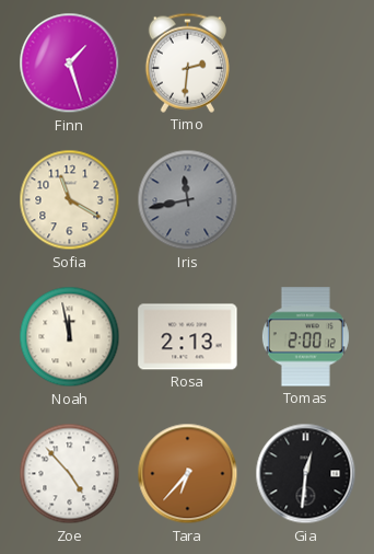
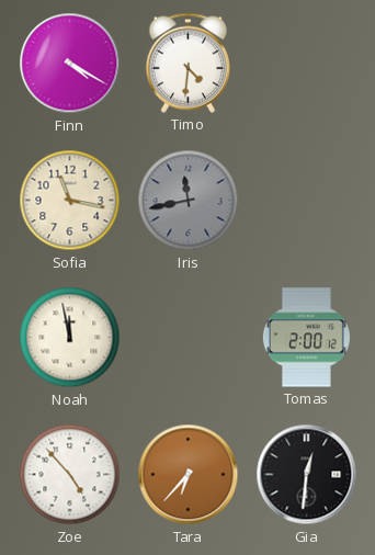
Finn: 1:27 -> 4:20
Timo: 2:31 -> 4:31
Sofia: 11:20 -> 11:17
Rosa: 2:13 -> none
